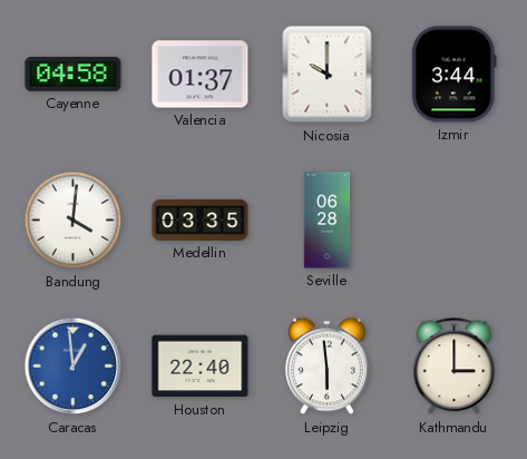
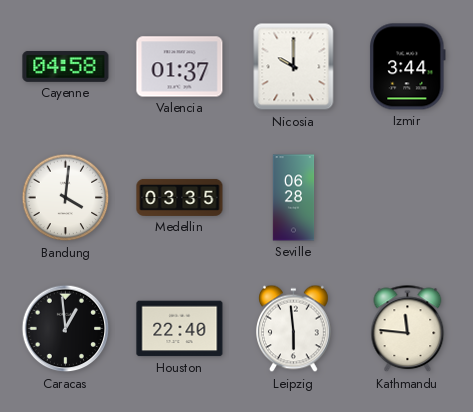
Caracas dial: blue -> black
Kathmandu: 3:00 -> 11:46
